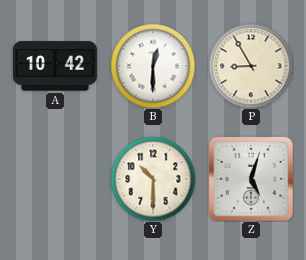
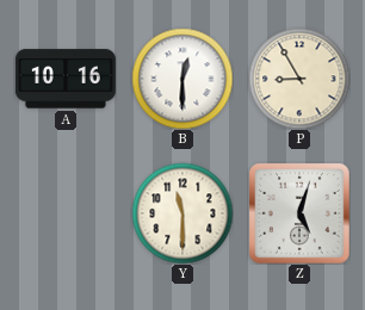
A: 10:42 -> 10:16
Y: 10:30 -> 11:30
